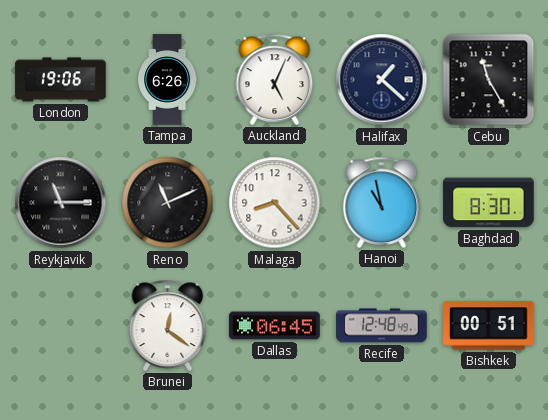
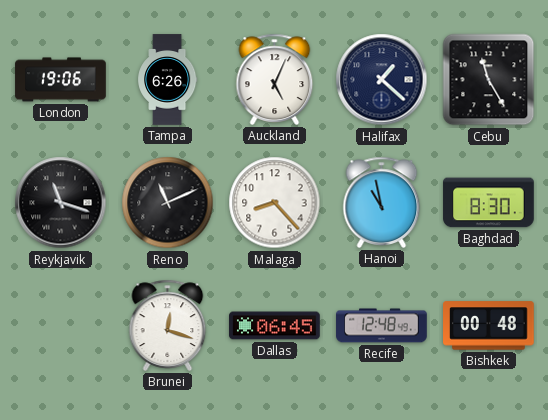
Reykjavik: 11:15 -> 11:18
Brunei: 12:21 -> 12:18
Bishkek: 00:51 -> 00:48
